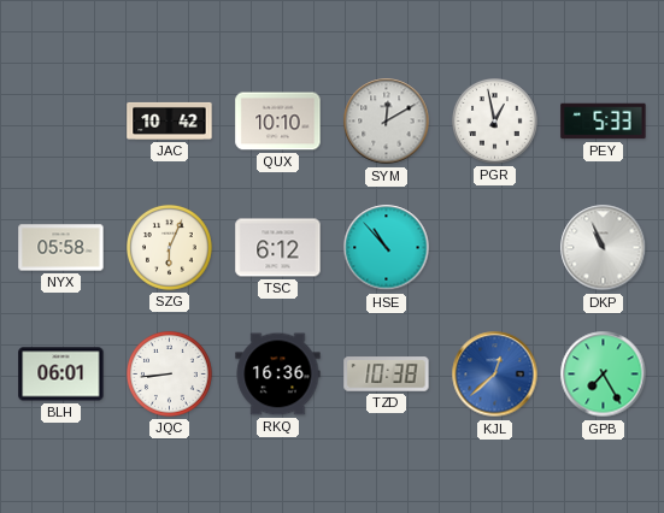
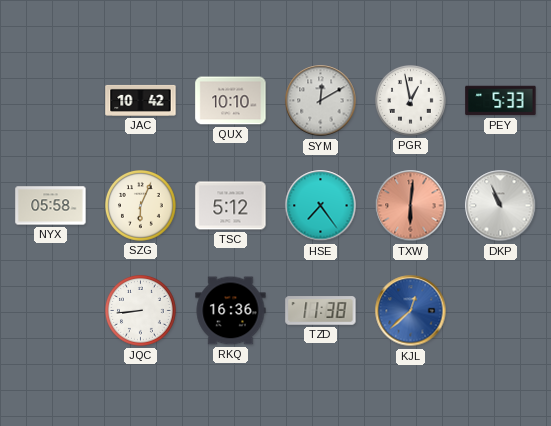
TSC: 6:12 -> 5:12
HSE: 10:53 -> 7:24
TXW: none -> 6:01
BLH: 06:01 -> none
TZD: 10:38 -> 11:38
GPB: 7:25 -> none
